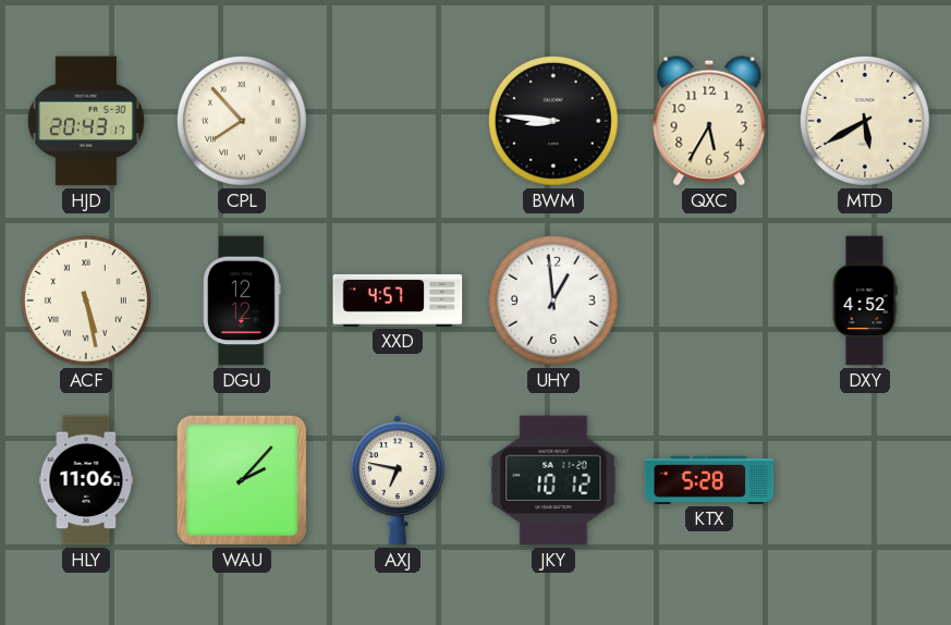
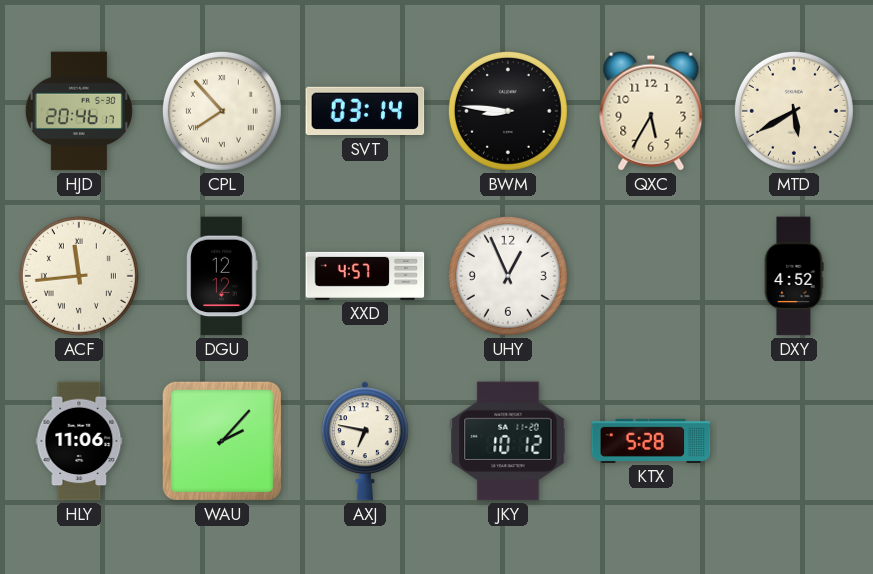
HJD: 20:43 -> 20:46
SVT: none -> 03:14
ACF: 5:28 -> 11:44
UHY: 12:59 -> 12:56
